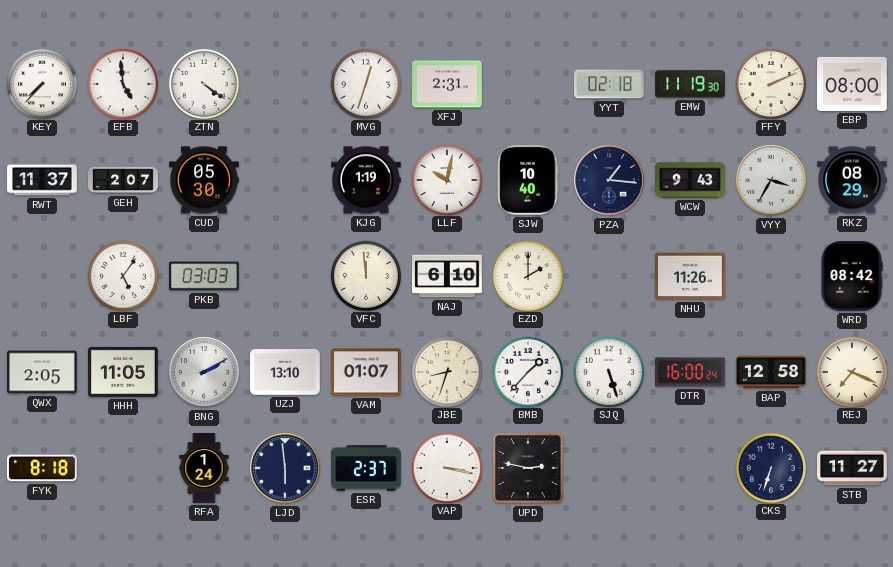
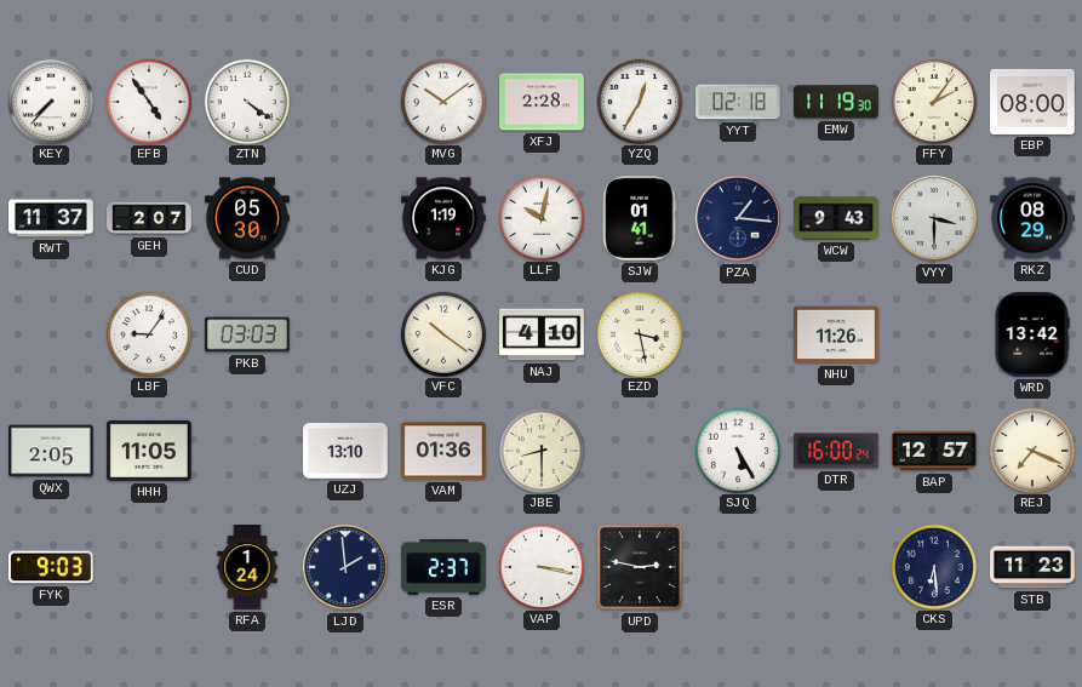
EFB: 4:59 -> 4:54
MVG: 12:33 -> 10:09
XFJ: 2:31 -> 2:28
YZQ: none -> 12:35
FFY: 2:11 -> 2:06
SJW: 10:40 -> 01:41
VYY: 3:35 -> 3:30
LBF: 5:06 -> 9:06
VFC: 11:59 -> 10:21
NAJ: 6:10 -> 4:10
EZD: 2:00 -> 3:28
WRD: 08:42 -> 13:42
BNG: 2:10 -> none
VAM: 01:07 -> 01:36
JBE: 8:33 -> 8:30
BMB: 1:37 -> none
SJQ: 5:27 -> 5:25
BAP: 12:58 -> 12:57
FYK: 8:18 -> 9:03
LJD: 5:59 -> 1:59
CKS: 6:33 -> 6:29
STB: 11:27 -> 11:23
